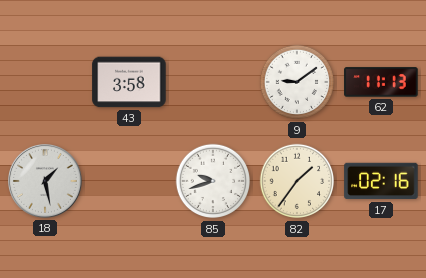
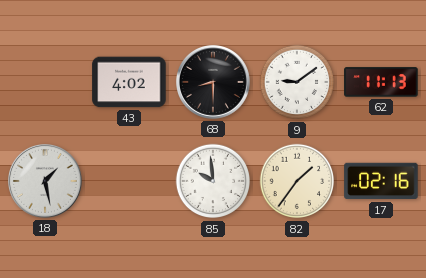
43: 3:58 -> 4:02
68: none -> 8:30
85: 9:42 -> 9:59
